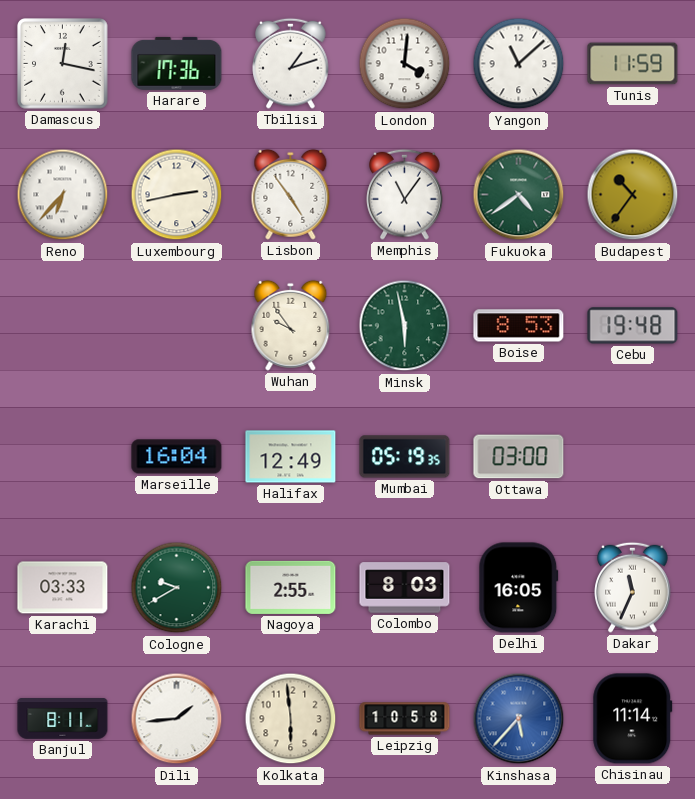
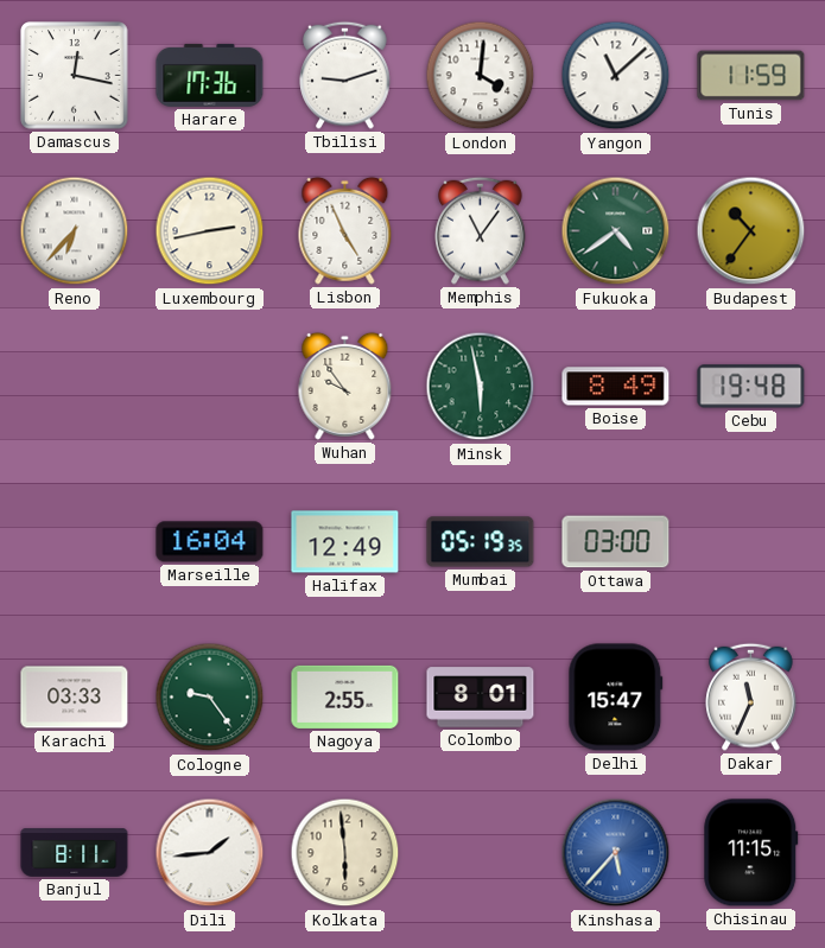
Tbilisi: 1:12 -> 9:12
Lisbon: 4:54 -> 4:56
Boise: 8:53 -> 8:49
Cologne: 9:40 -> 9:24
Colombo: 8:03 -> 8:01
Delhi: 16:05 -> 15:47
Leipzig: 10:58 -> none
Chisinau: 11:14 -> 11:15
